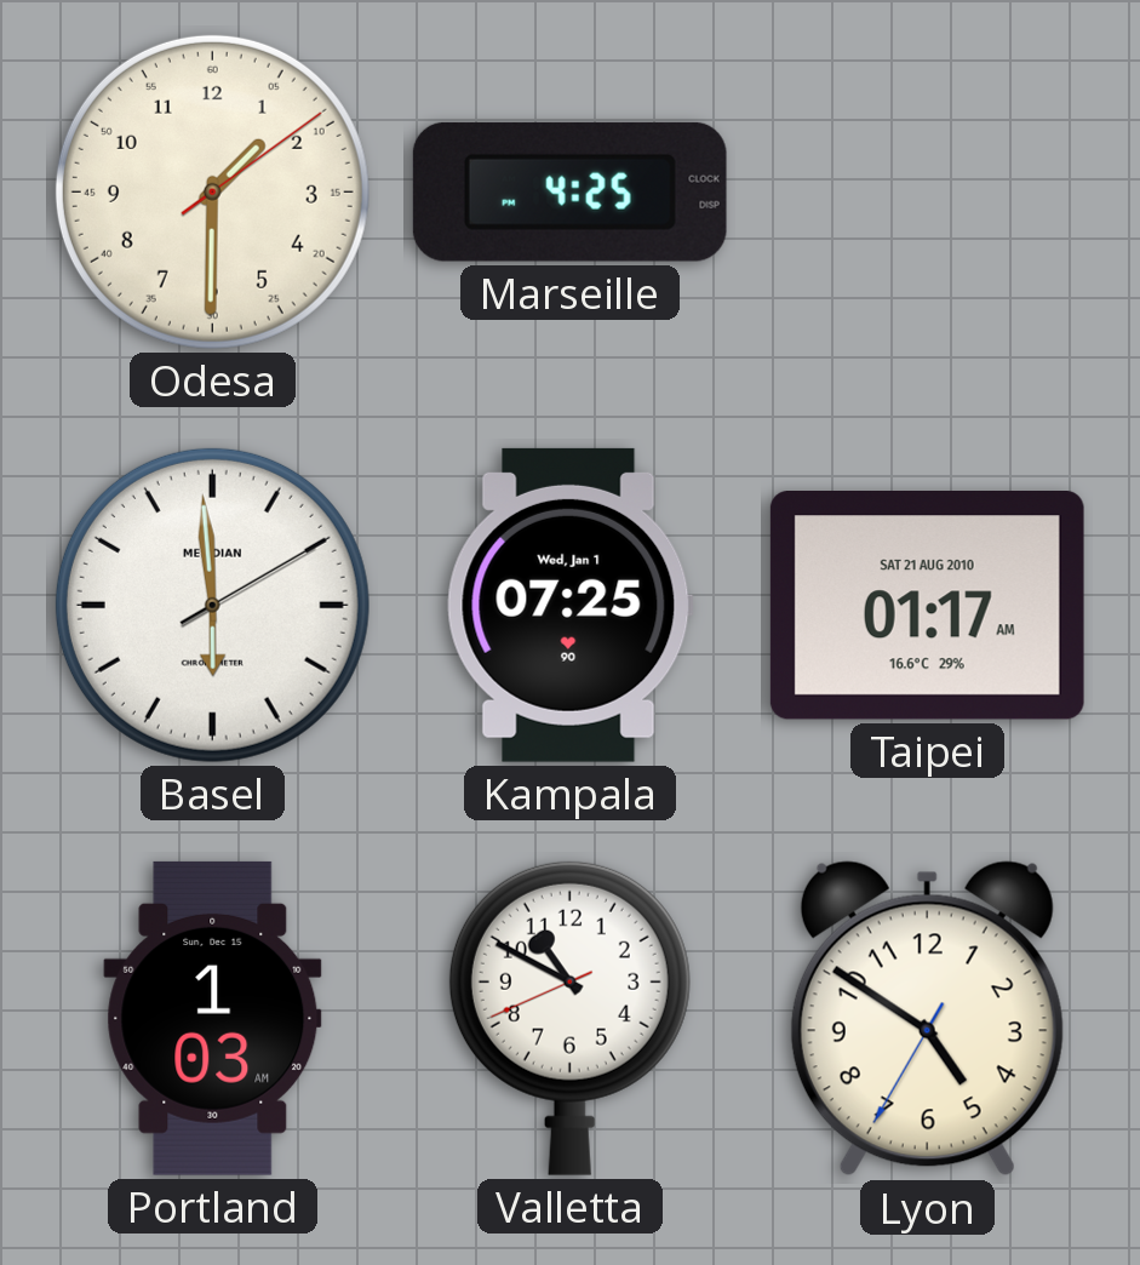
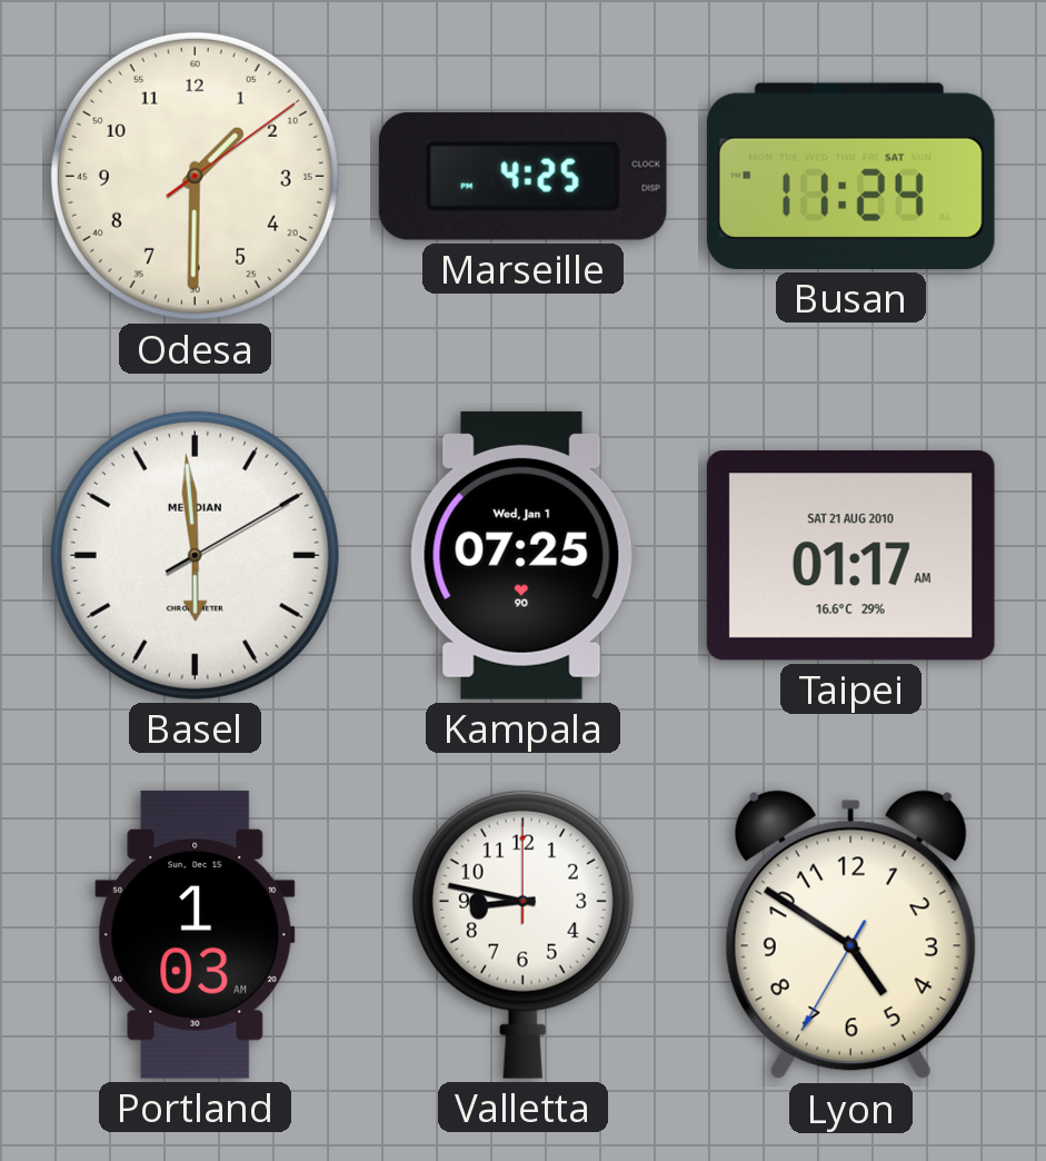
Busan: none -> 11:24
Valletta: 10:49 -> 8:47
